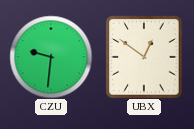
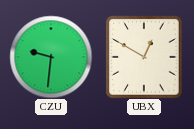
UBX: 12:51 -> 12:50
